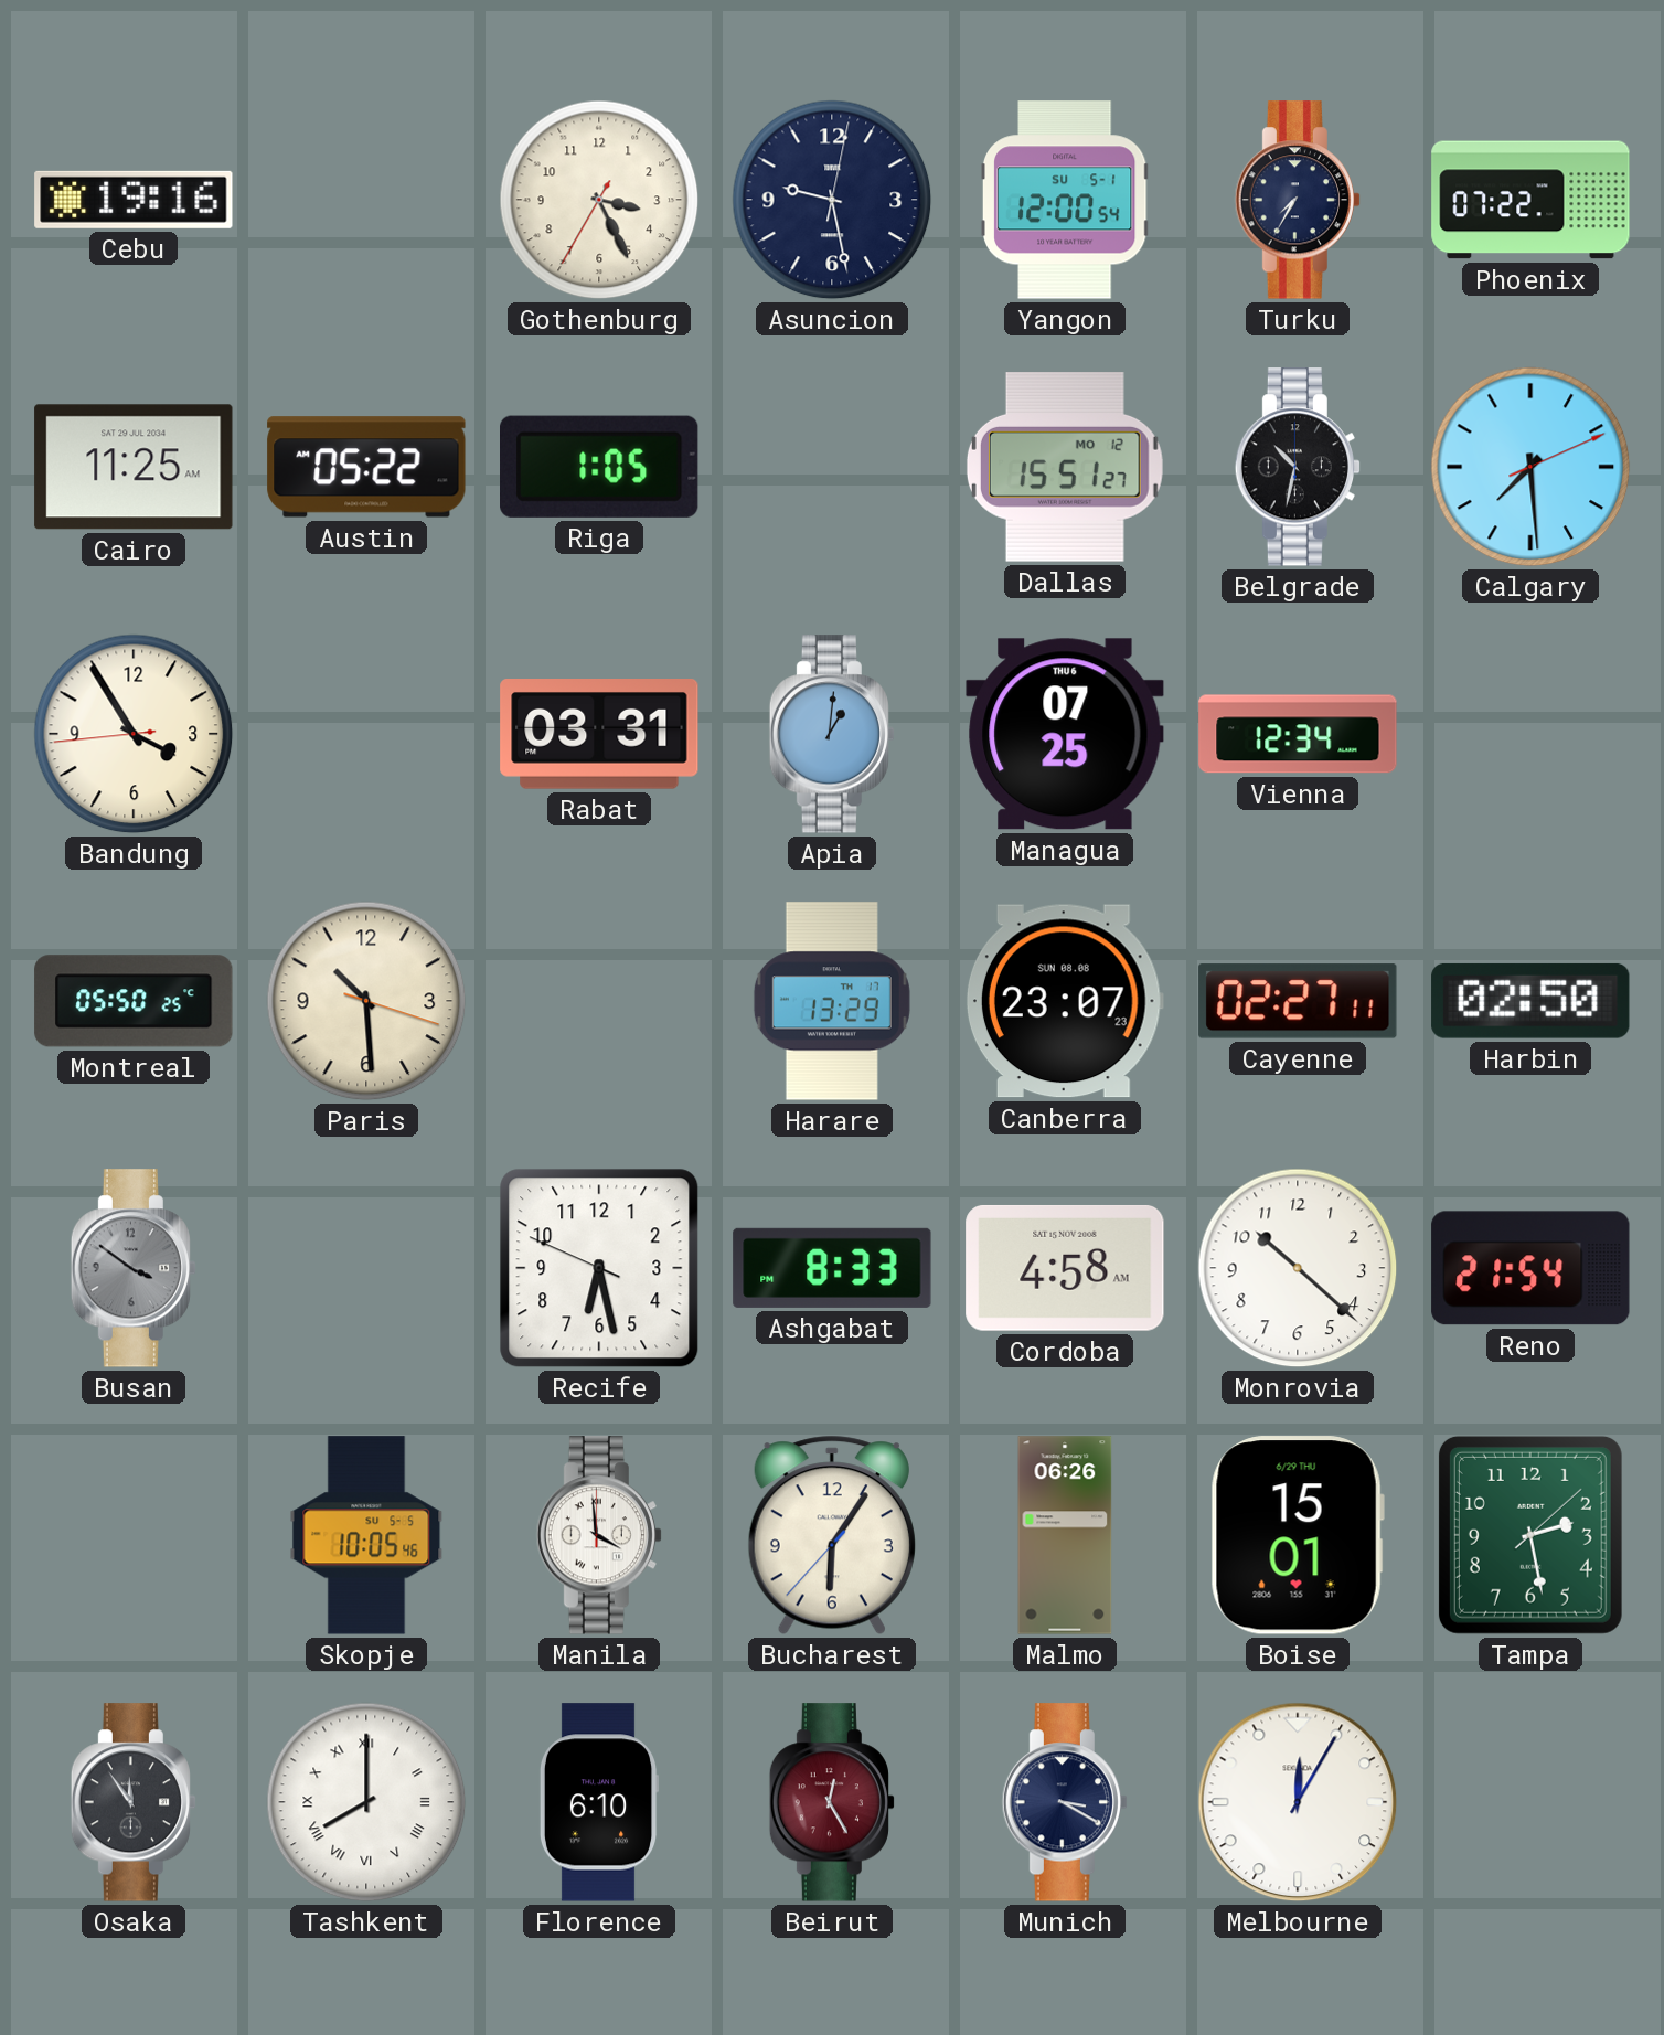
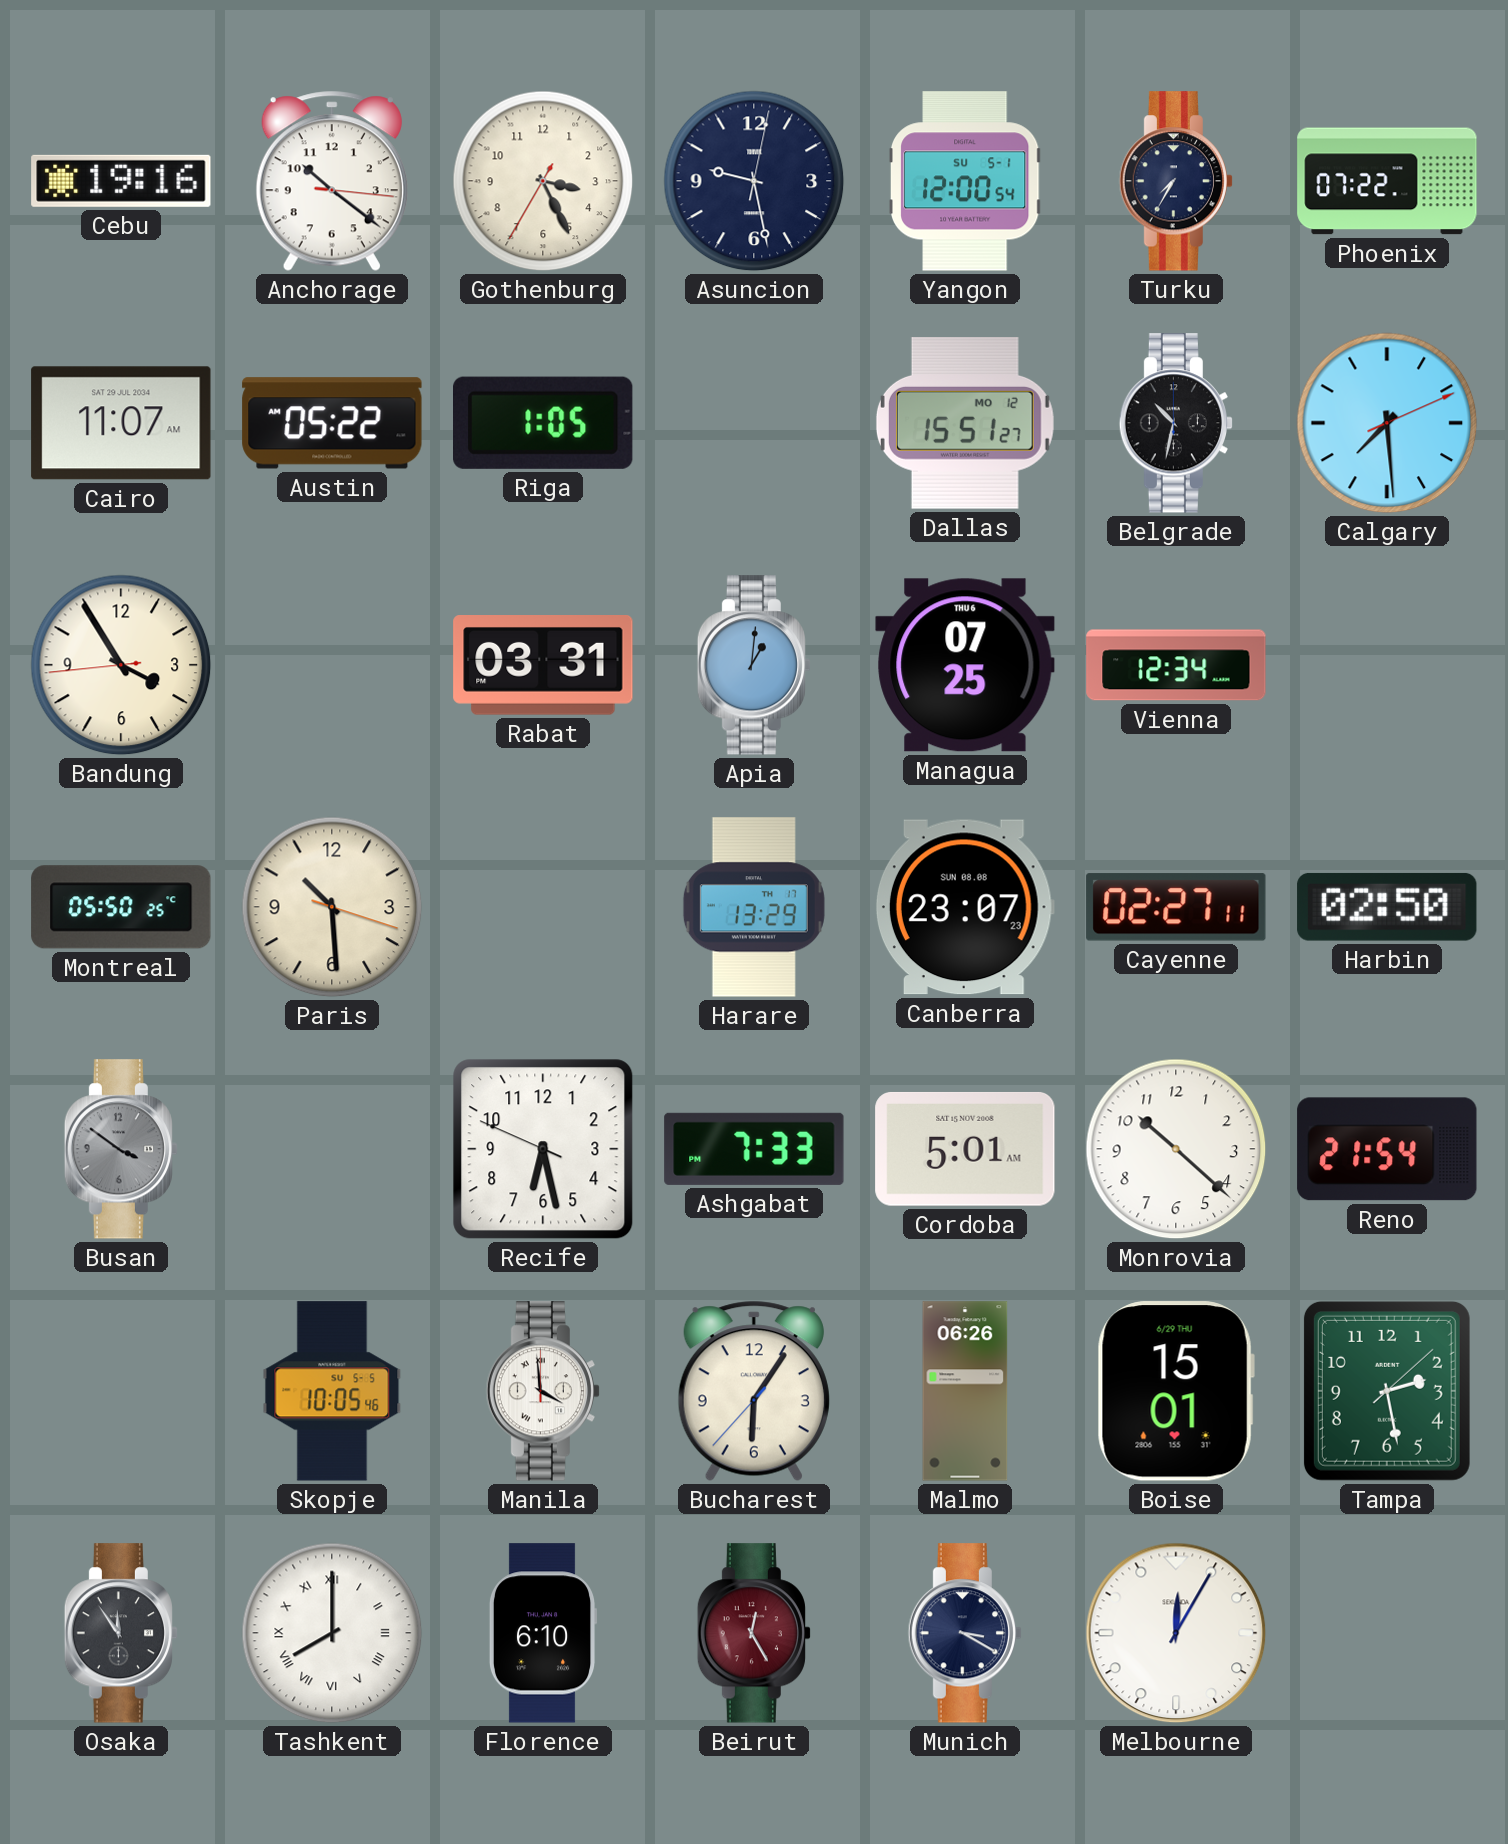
Anchorage: none -> 10:21
Cairo: 11:25 -> 11:07
Ashgabat: 8:33 -> 7:33
Cordoba: 4:58 -> 5:01
